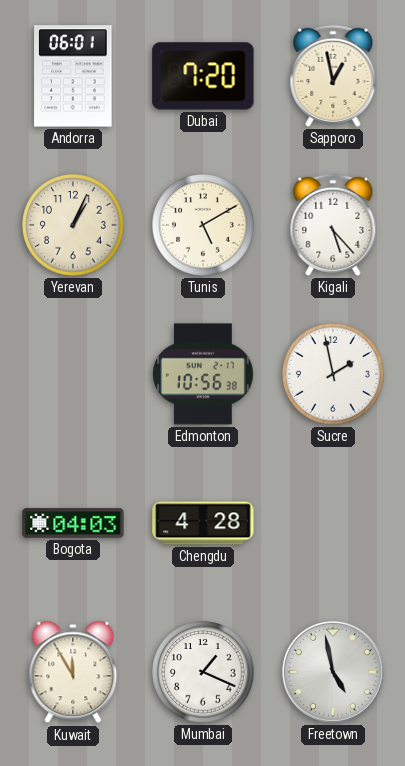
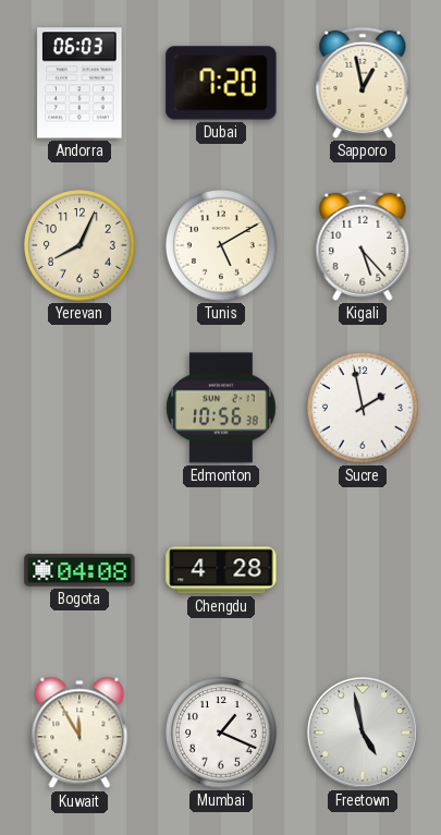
Andorra: 06:01 -> 06:03
Yerevan: 1:04 -> 8:04
Bogota: 04:03 -> 04:08
